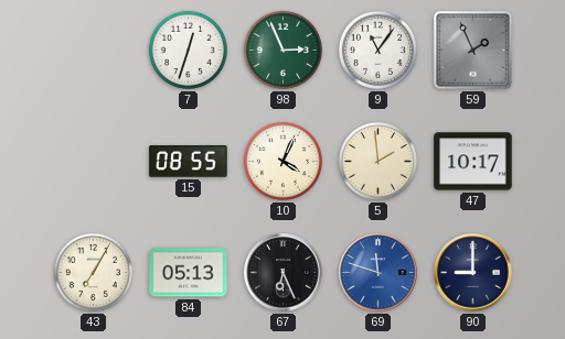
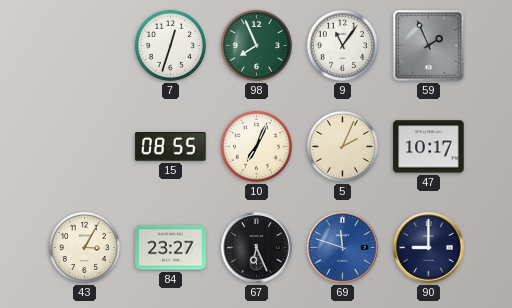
98: 2:56 -> 7:56
10: 4:04 -> 7:04
5: 1:59 -> 2:04
43: 7:05 -> 3:05
84: 05:13 -> 23:27
